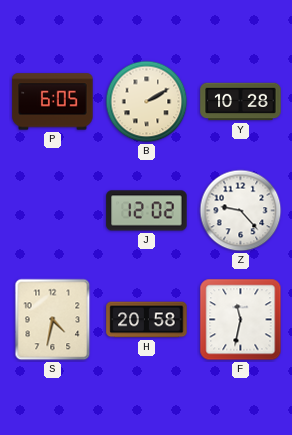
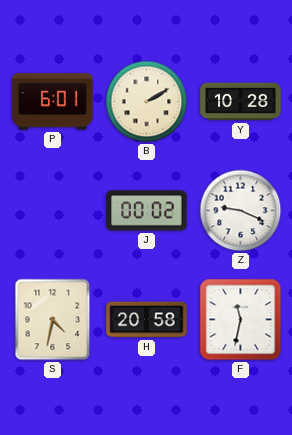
P: 6:05 -> 6:01
J: 12:02 -> 00:02
Z: 9:23 -> 9:19
